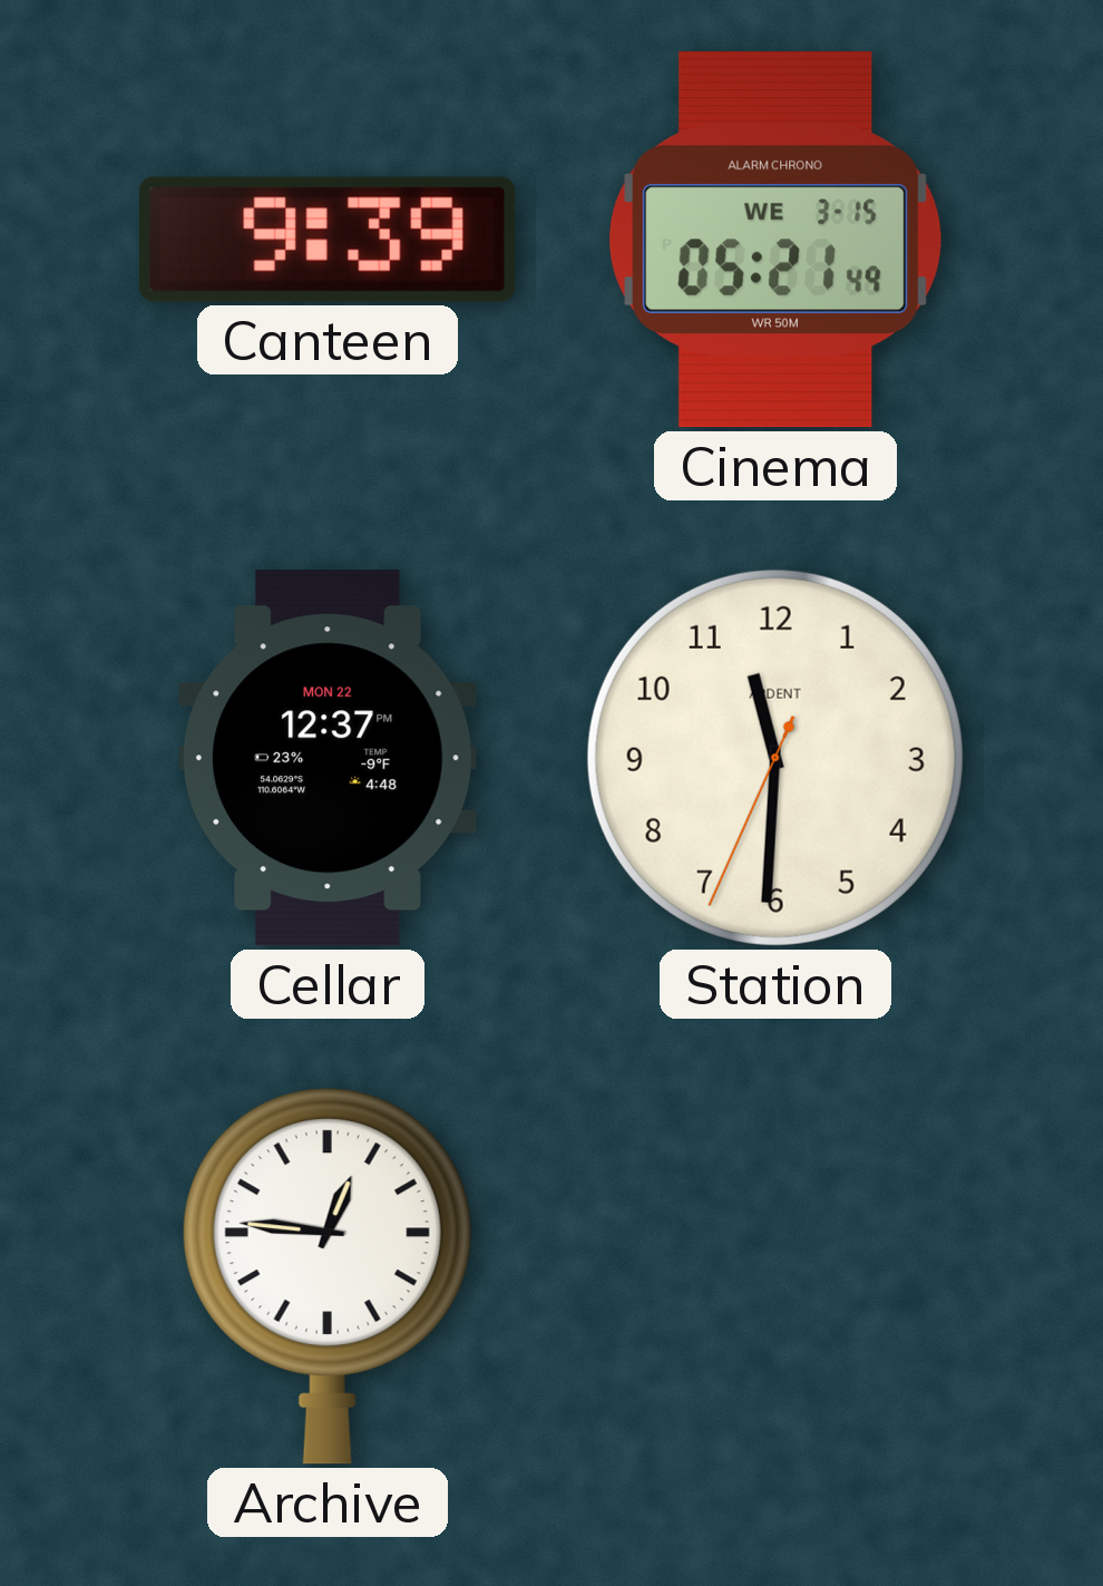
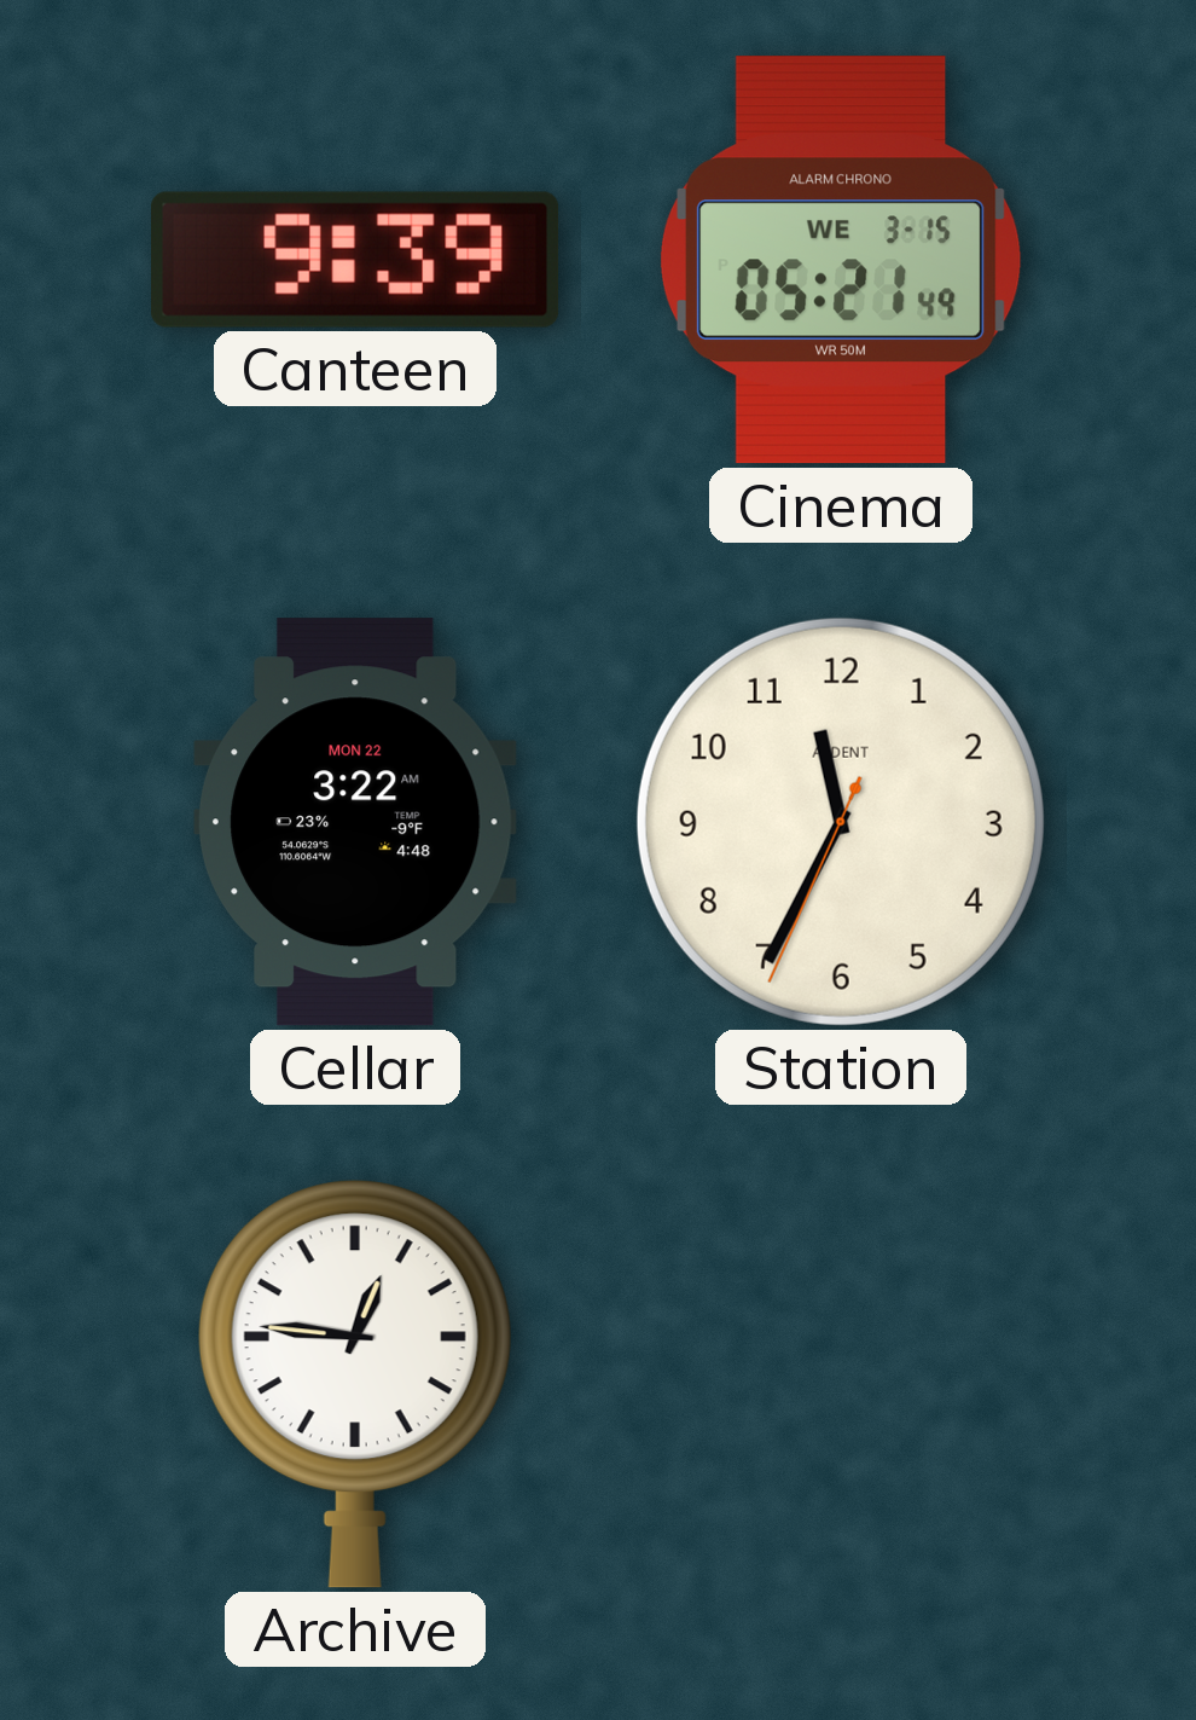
Cellar: 12:37 -> 3:22
Station: 11:30 -> 11:34
